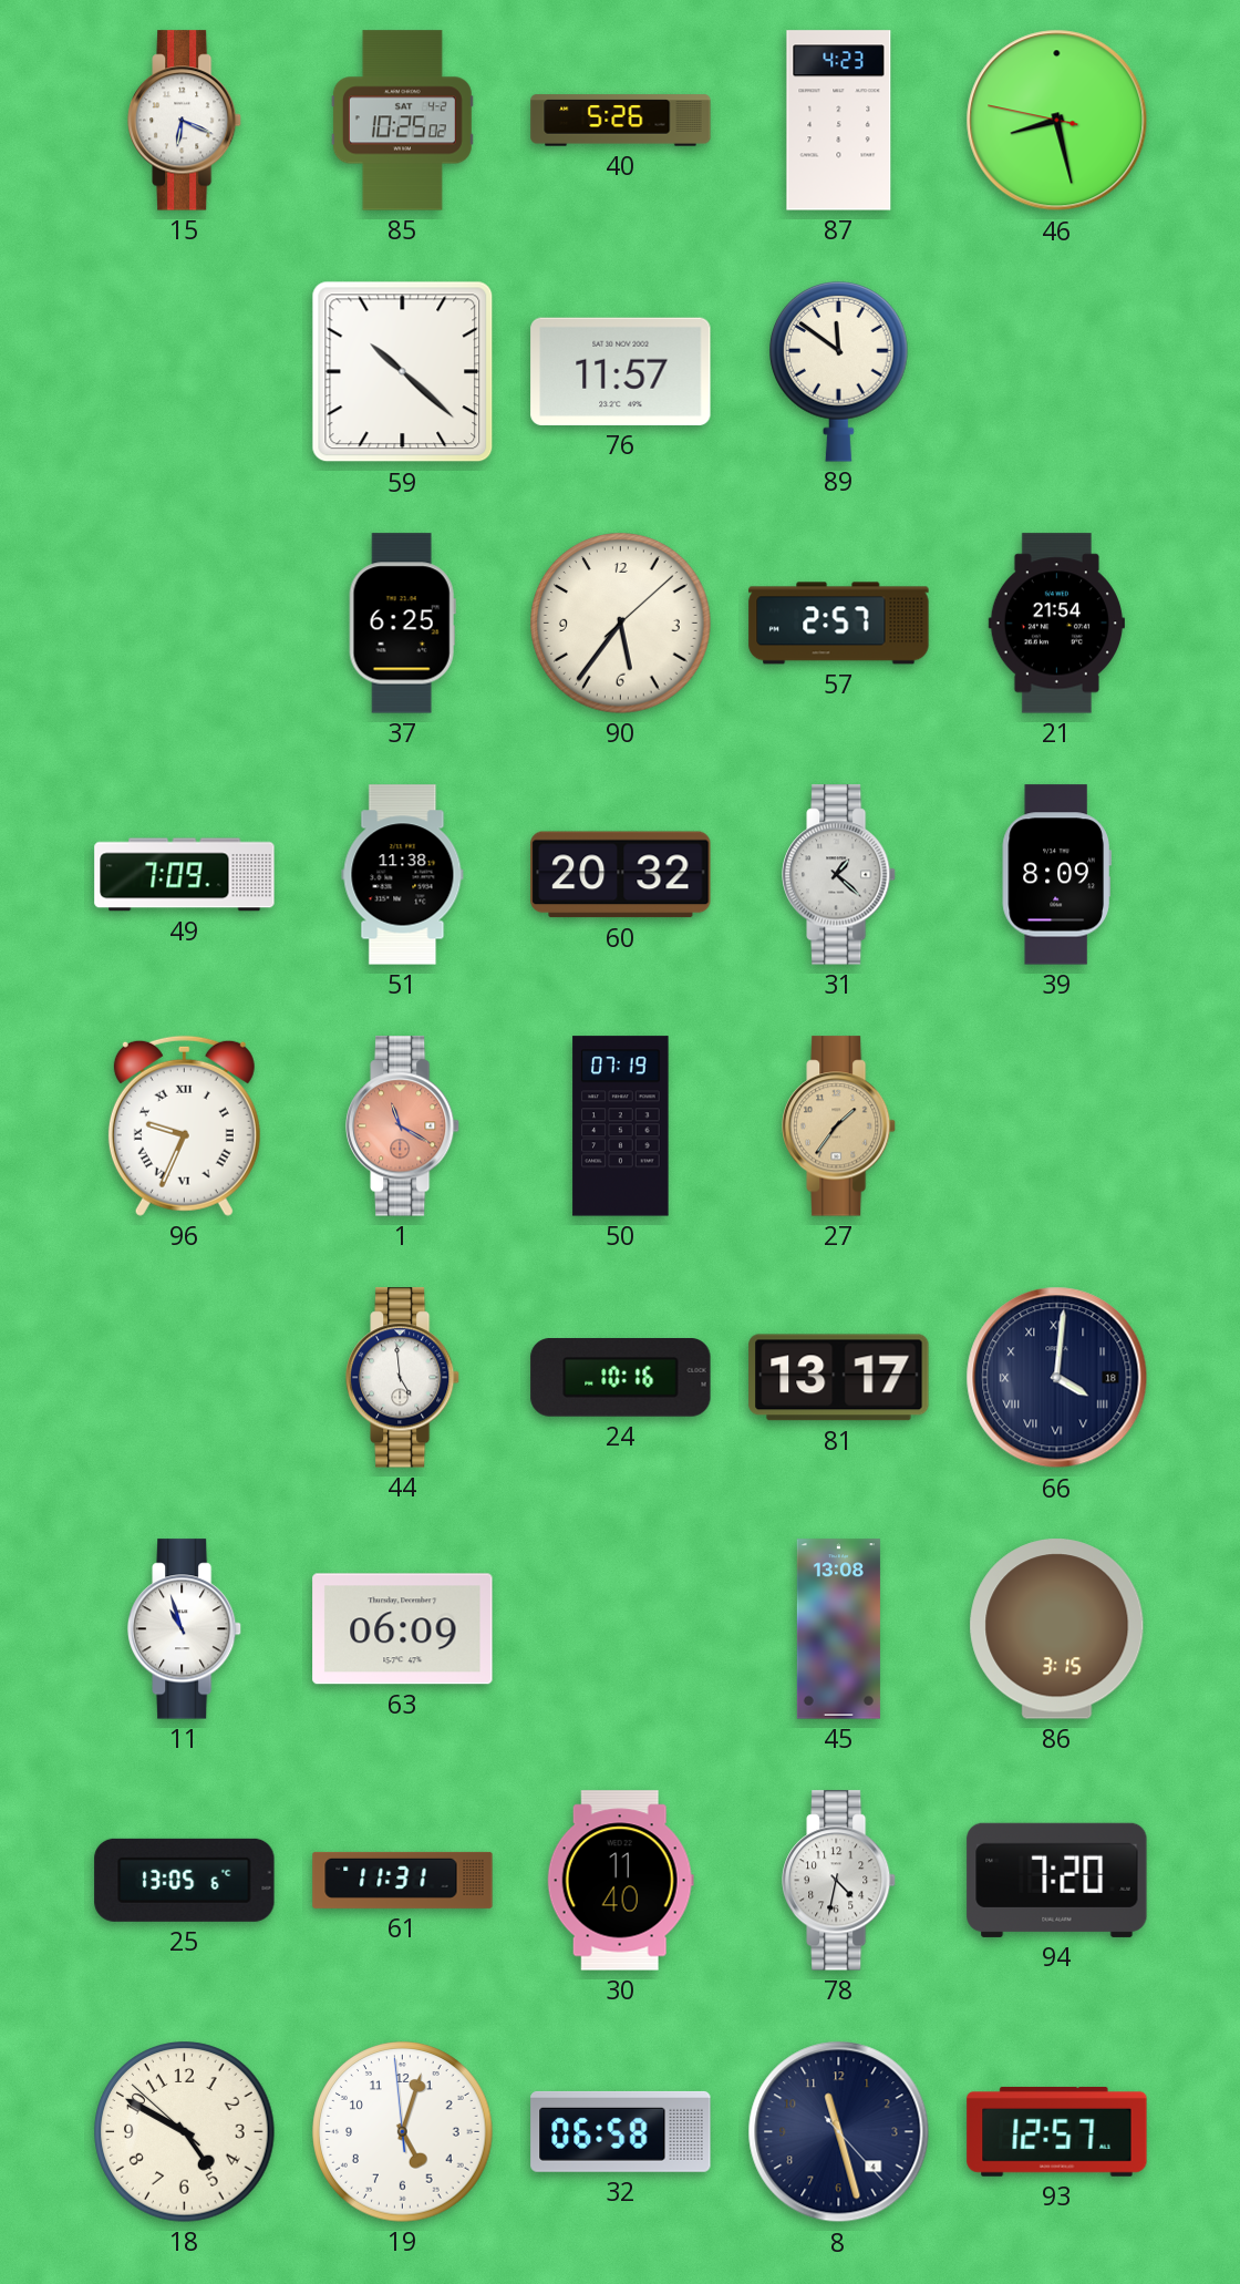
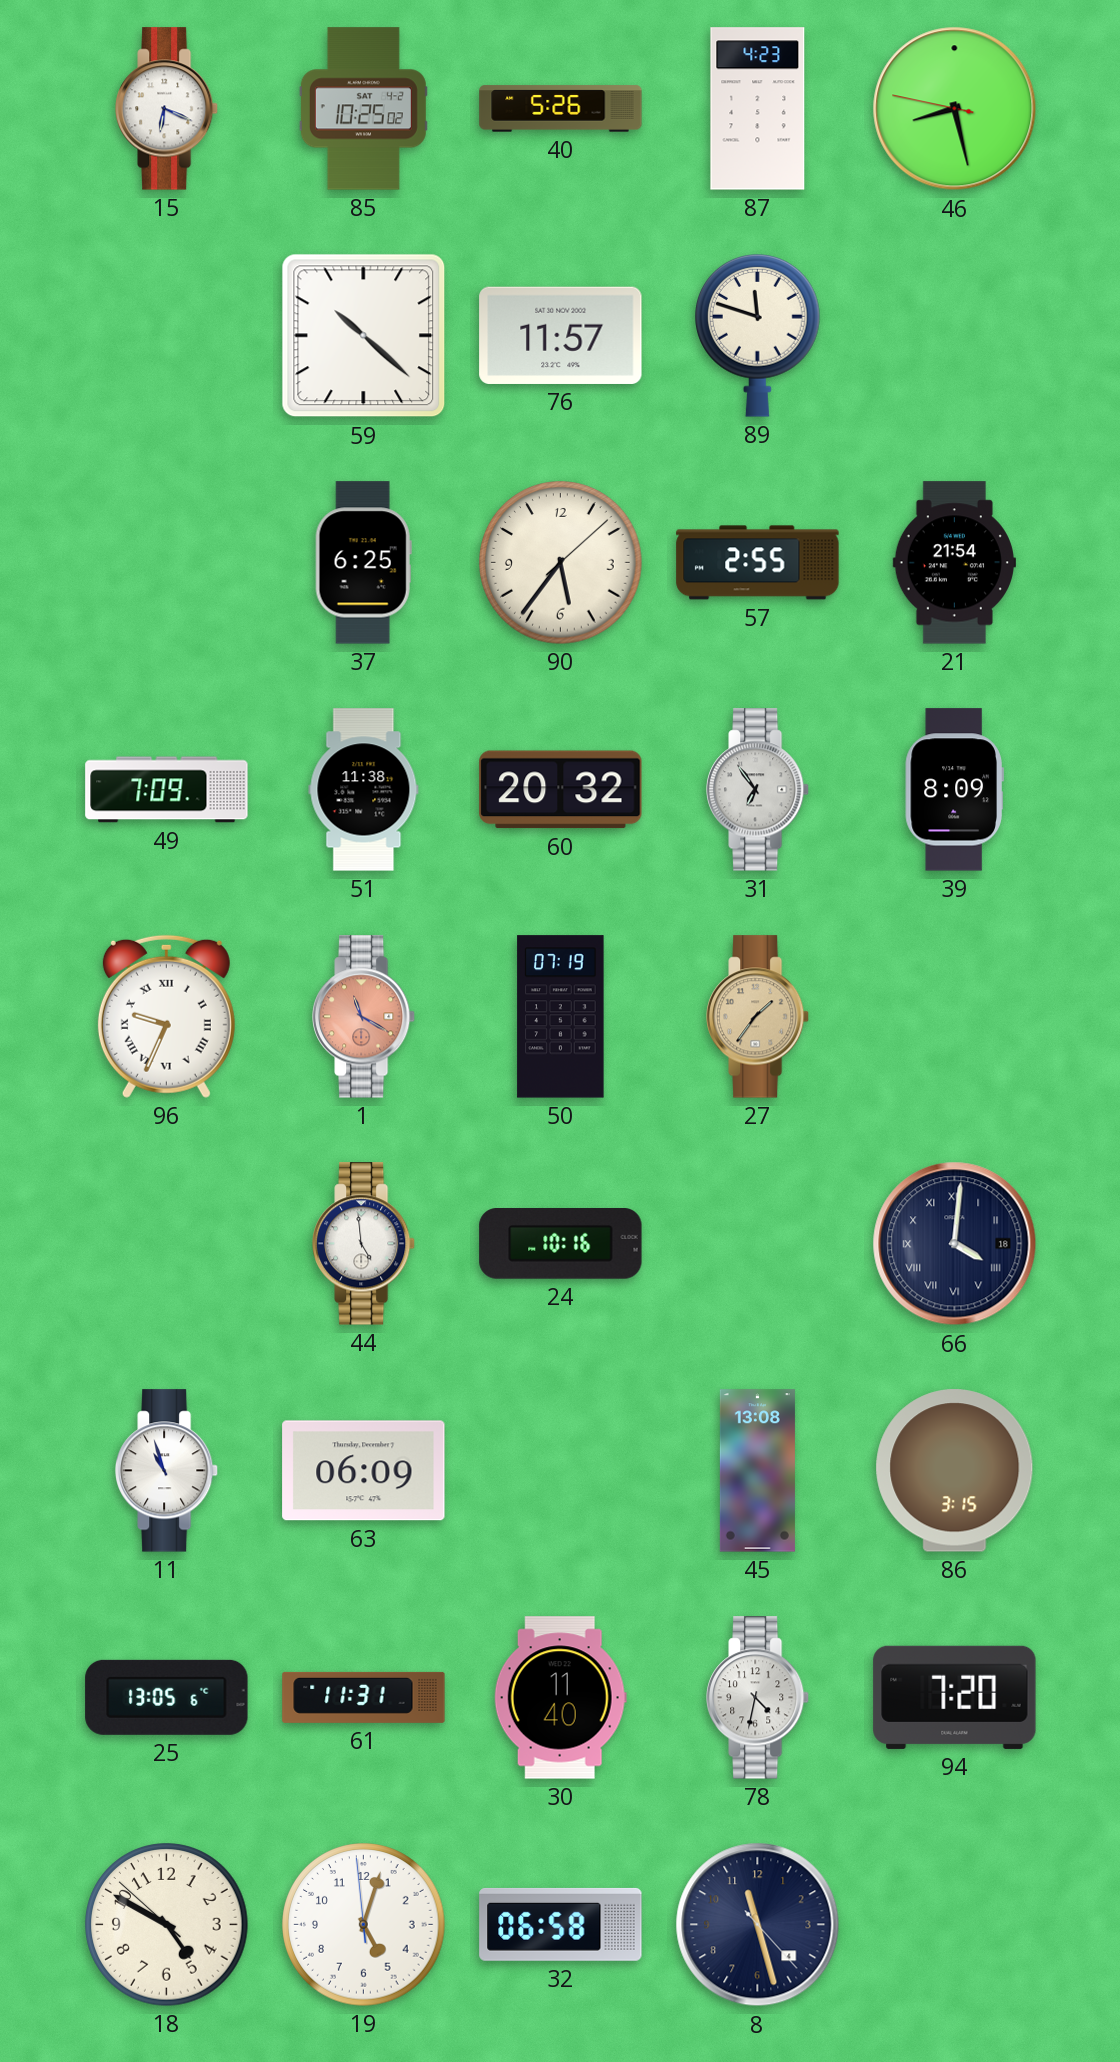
89: 11:51 -> 11:48
57: 2:57 -> 2:55
31: 1:22 -> 6:54
81: 13:17 -> none
93: 12:57 -> none
